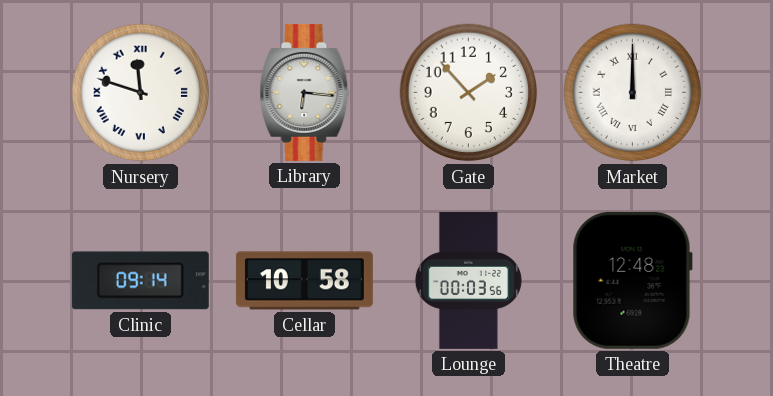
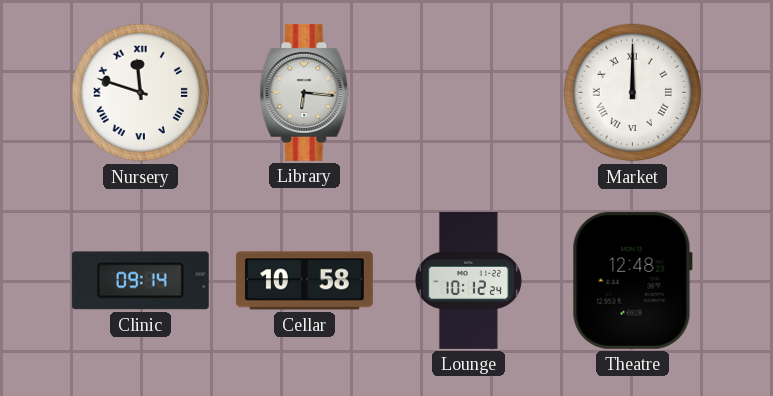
Gate: 1:53 -> none
Lounge: 00:03 -> 10:12
